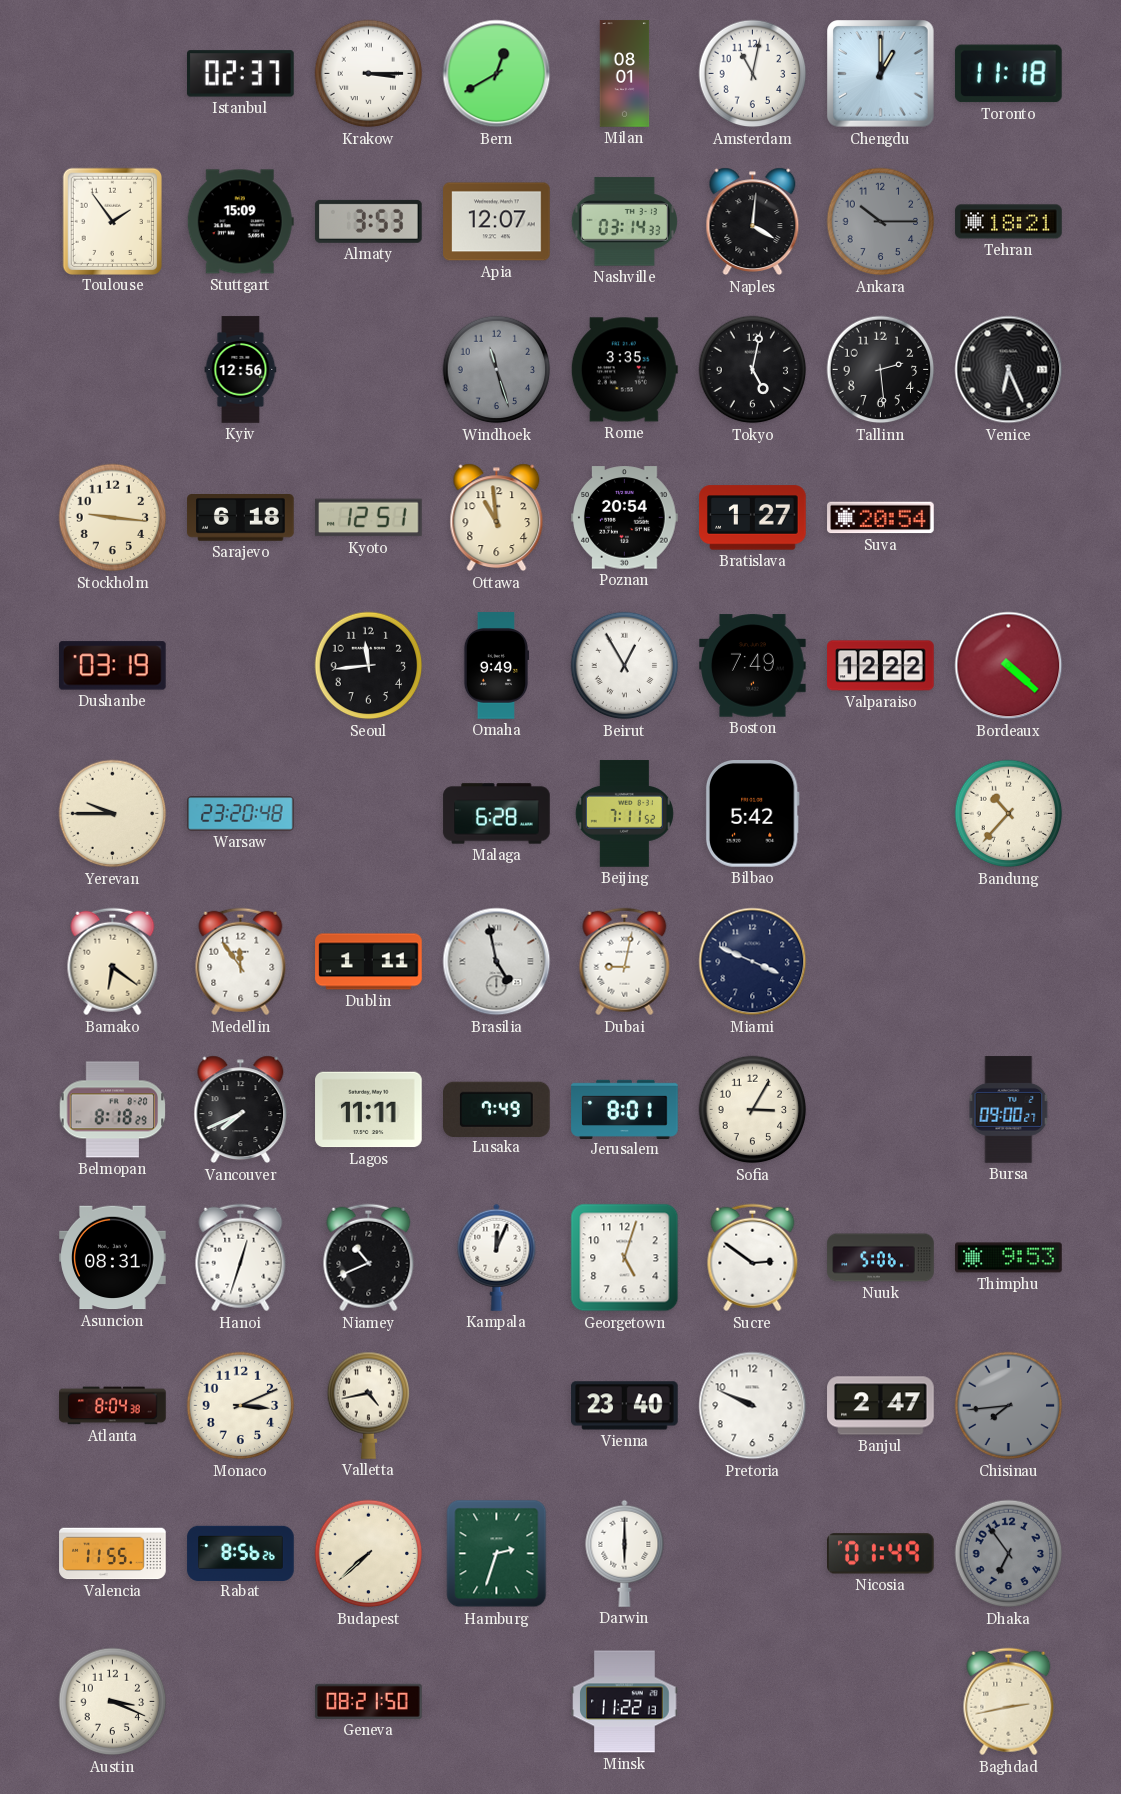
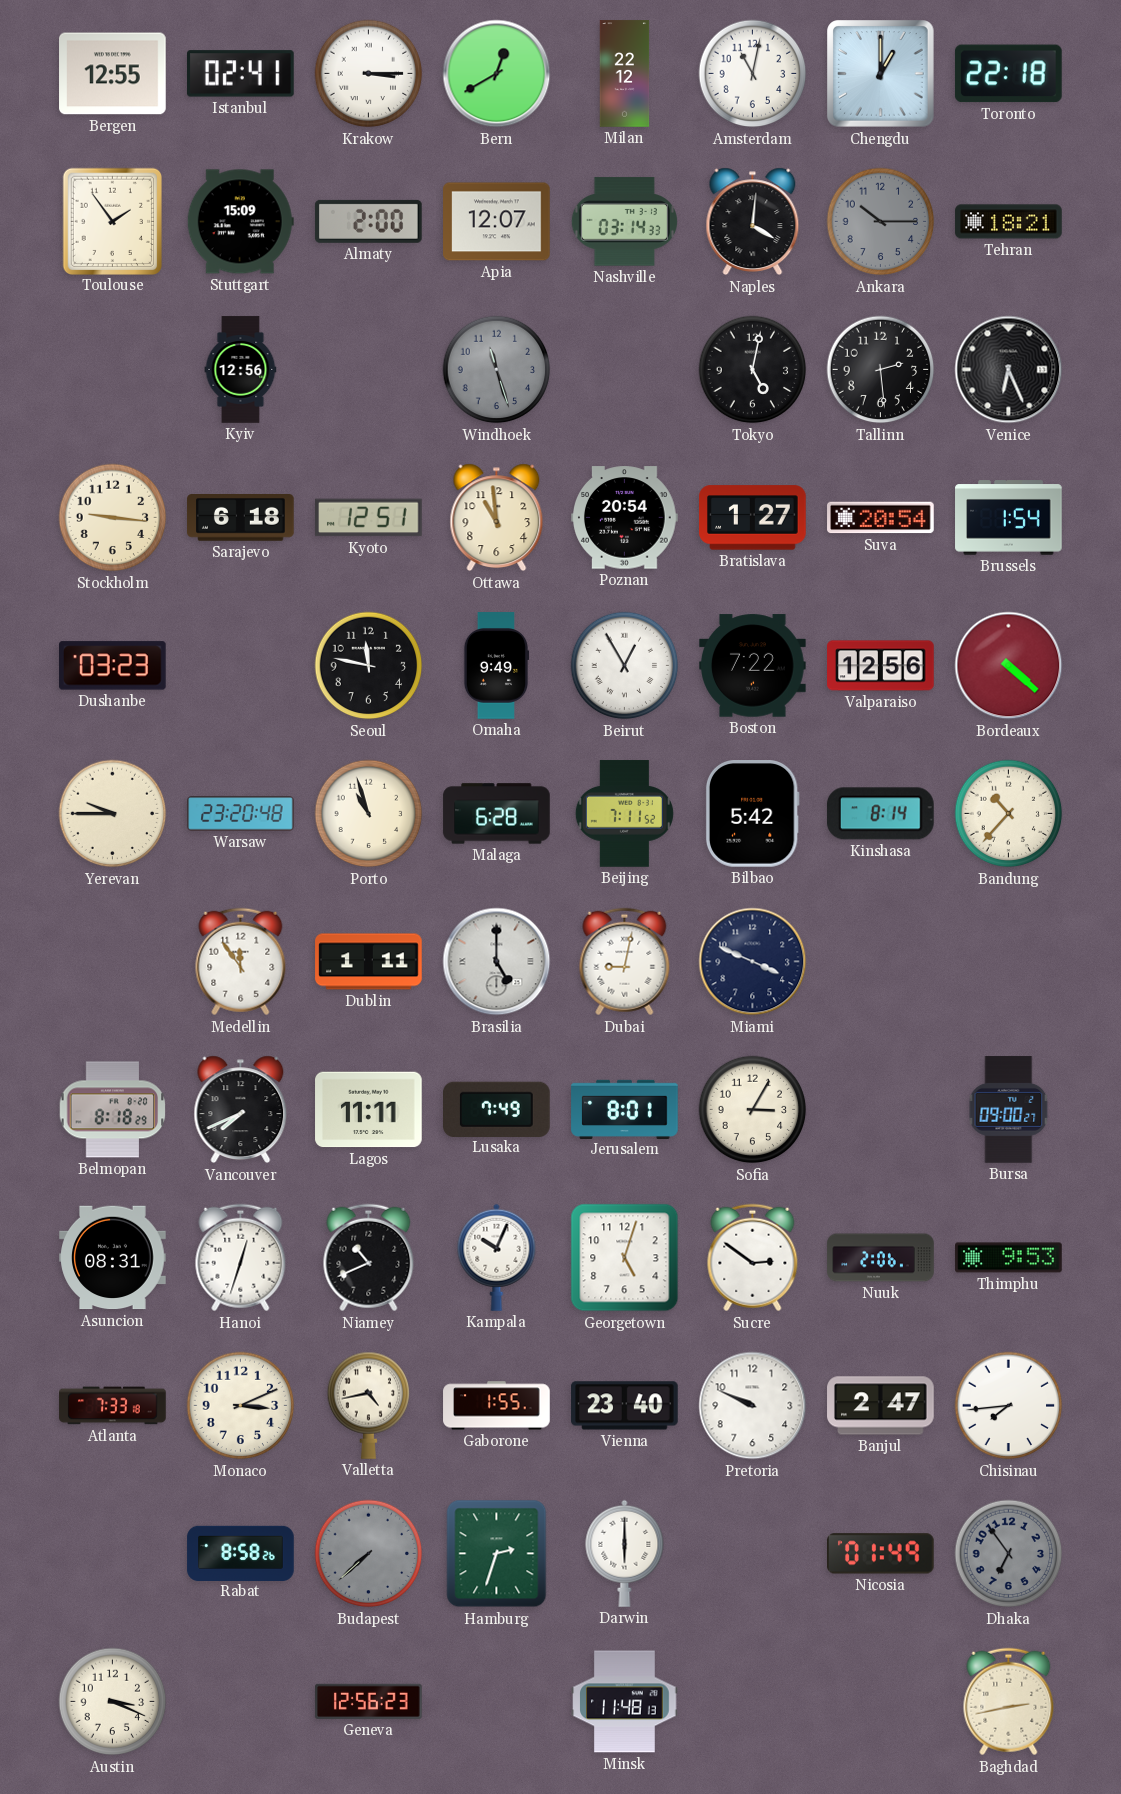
Bergen: none -> 12:55
Istanbul: 02:37 -> 02:41
Milan: 08:01 -> 22:12
Toronto: 11:18 -> 22:18
Almaty: 3:53 -> 2:00
Rome: 3:35 -> none
Brussels: none -> 1:54
Dushanbe: 03:19 -> 03:23
Seoul: 11:44 -> 11:47
Boston: 7:49 -> 7:22
Valparaiso: 12:22 -> 12:56
Porto: none -> 10:57
Kinshasa: none -> 8:14
Bamako: 6:21 -> none
Brasilia: 4:58 -> 5:00
Kampala: 12:04 -> 10:04
Nuuk: 5:06 -> 2:06
Atlanta: 8:04 -> 7:33
Gaborone: none -> 1:55
Chisinau dial: grey -> white
Valencia: 11:55 -> none
Rabat: 8:56 -> 8:58
Budapest dial: cream -> grey
Geneva: 08:21 -> 12:56
Minsk: 11:22 -> 11:48
